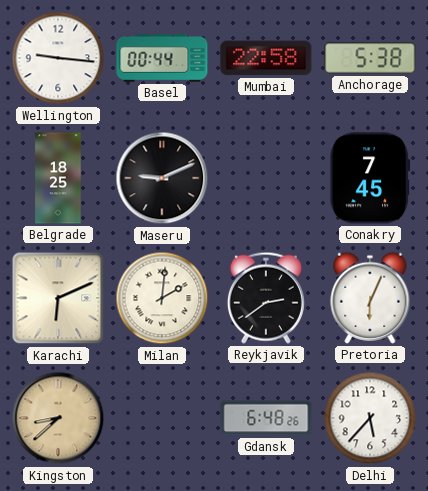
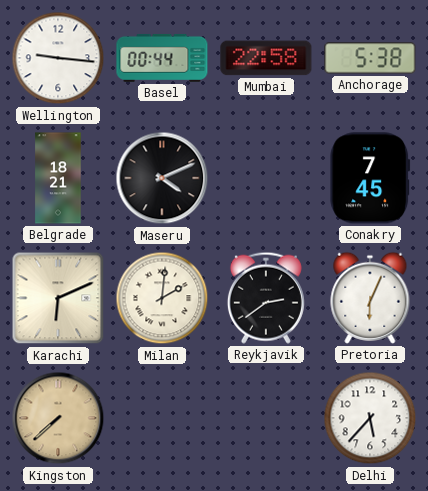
Belgrade: 18:25 -> 18:21
Maseru: 9:11 -> 4:11
Kingston: 8:38 -> 7:38
Gdansk: 6:48 -> none
